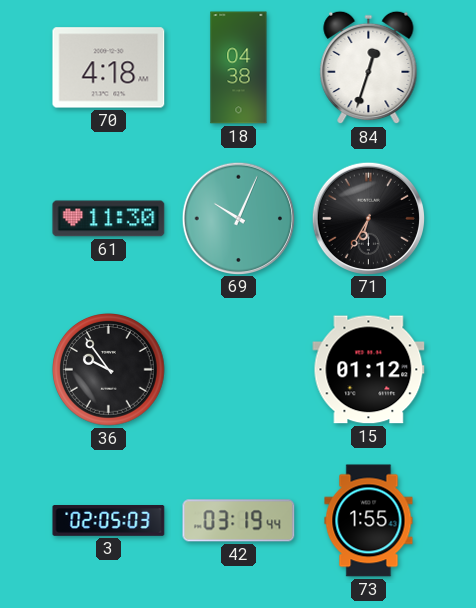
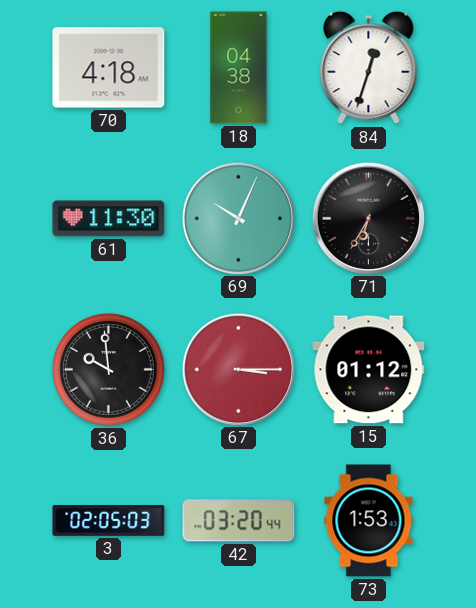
36: 9:54 -> 9:59
67: none -> 3:15
42: 03:19 -> 03:20
73: 1:55 -> 1:53
